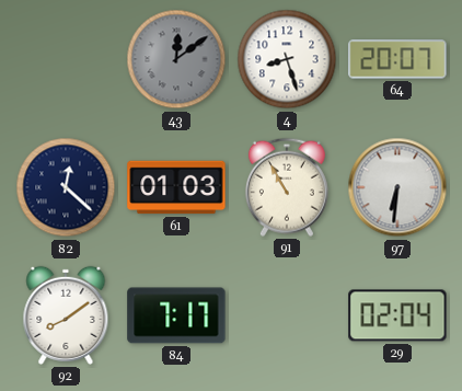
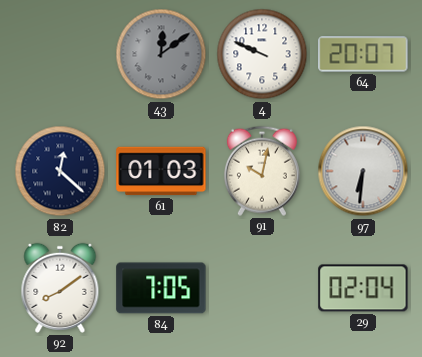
4: 8:27 -> 9:49
91: 10:55 -> 10:02
84: 7:17 -> 7:05
